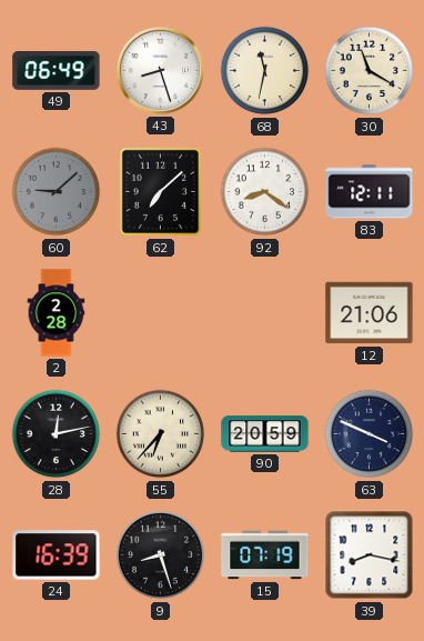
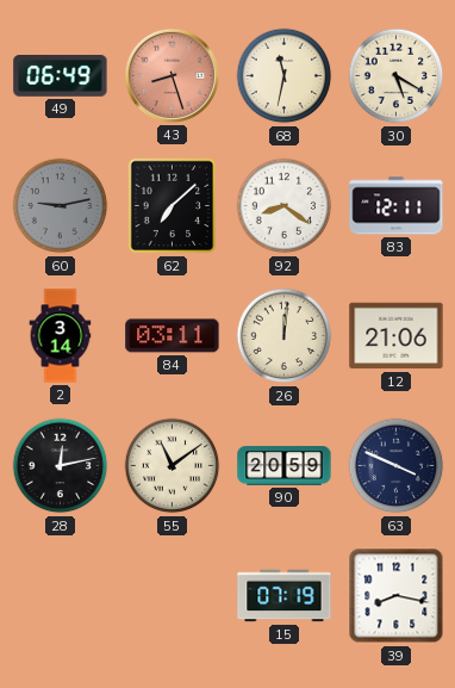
43 dial: white -> salmon
30: 11:20 -> 5:20
60: 9:08 -> 9:13
2: 2:28 -> 3:14
84: none -> 03:11
26: none -> 12:01
55: 6:37 -> 11:09
24: 16:39 -> none
9: 8:27 -> none
